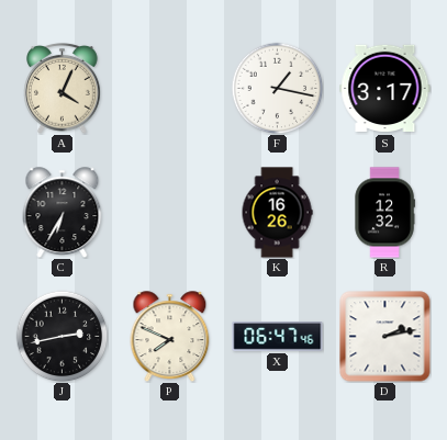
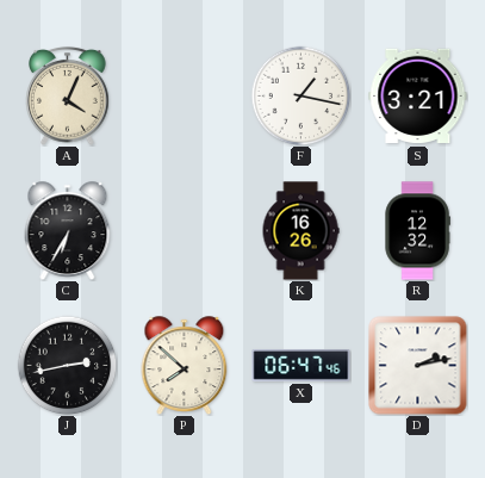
S: 3:17 -> 3:21
P: 7:49 -> 7:52
